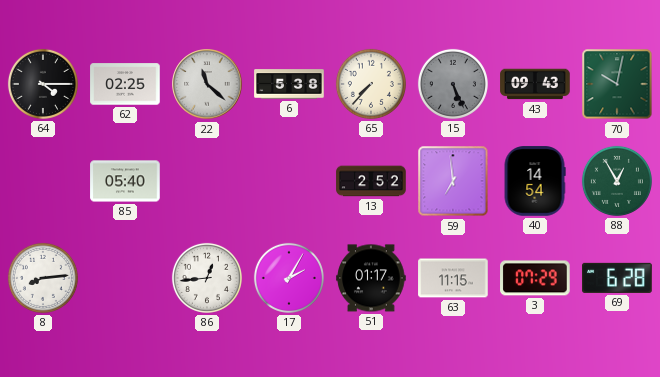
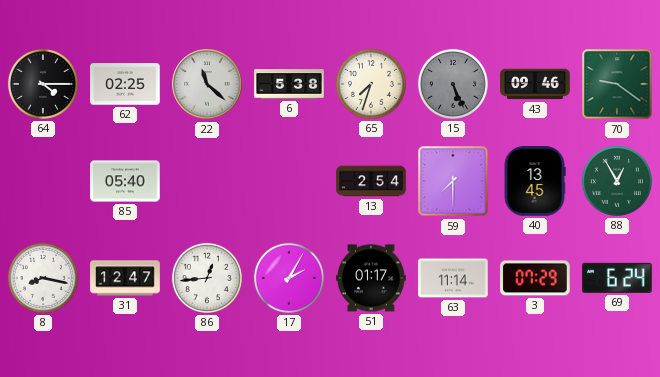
65: 7:37 -> 7:33
43: 09:43 -> 09:46
70: 10:02 -> 9:21
13: 2:52 -> 2:54
59: 6:59 -> 7:30
40: 14:54 -> 13:45
8: 8:14 -> 8:17
31: none -> 12:47
63: 11:15 -> 11:14
69: 6:28 -> 6:24
